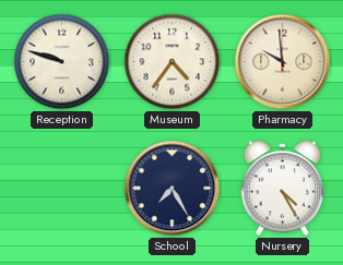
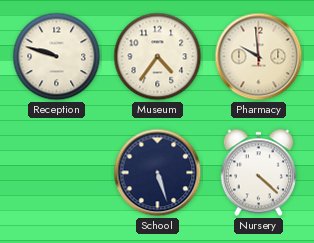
School: 7:25 -> 5:27
Nursery: 4:25 -> 4:22
